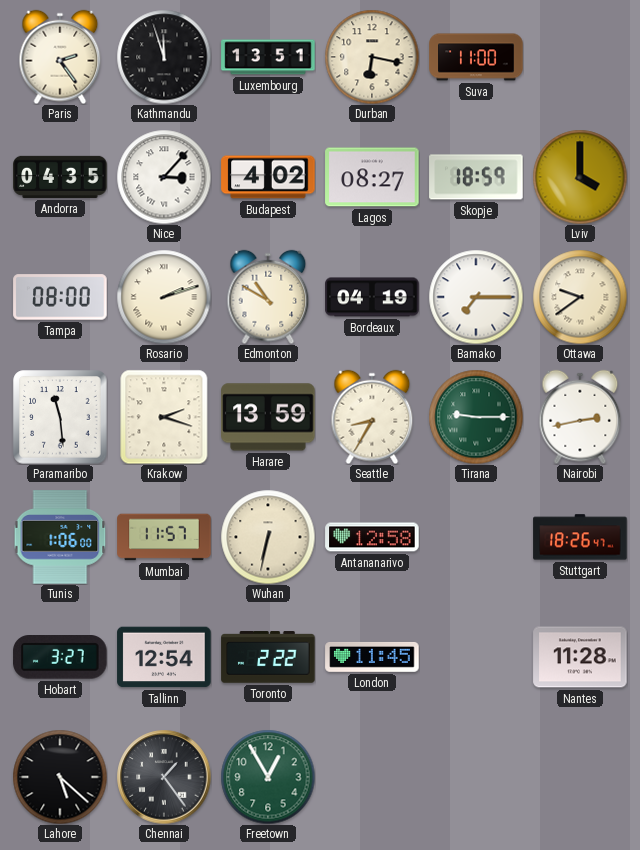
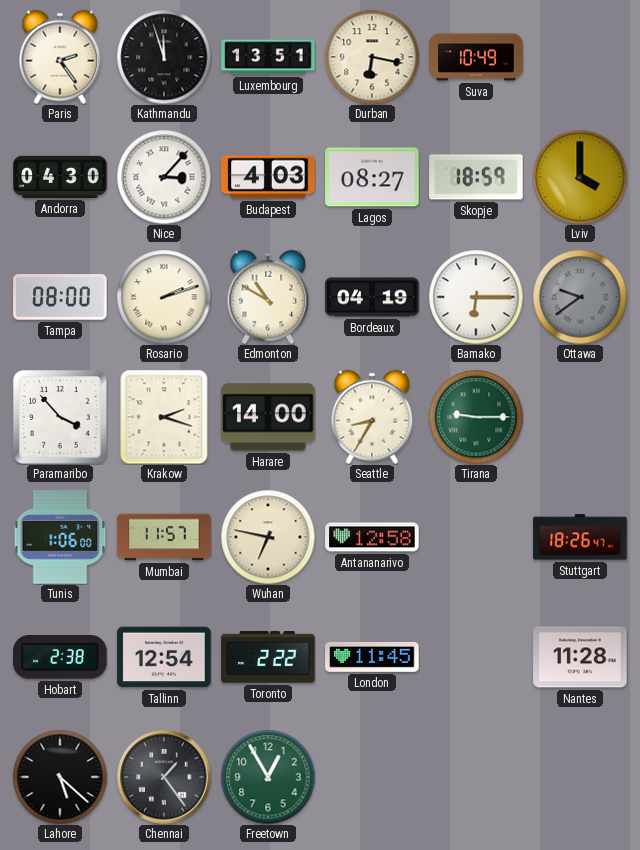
Suva: 11:00 -> 10:49
Andorra: 04:35 -> 04:30
Budapest: 4:02 -> 4:03
Bamako: 7:15 -> 6:15
Ottawa dial: cream -> grey
Paramaribo: 11:29 -> 3:53
Harare: 13:59 -> 14:00
Nairobi: 2:43 -> none
Wuhan: 6:32 -> 6:47
Hobart: 3:27 -> 2:38
